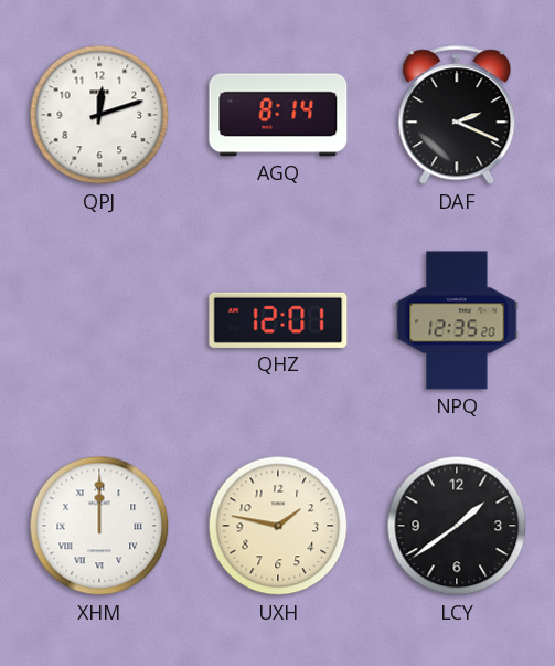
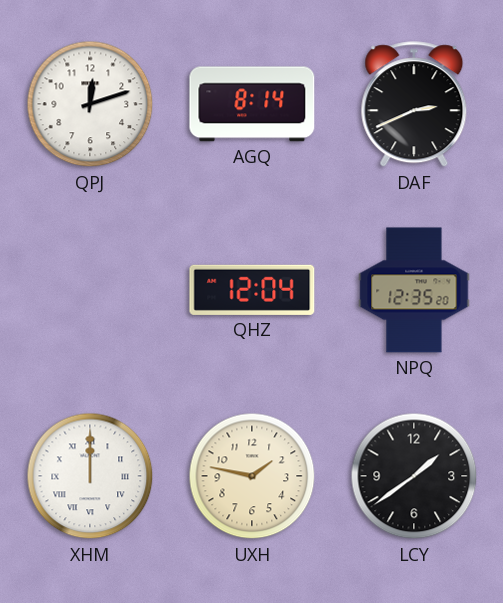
DAF: 2:19 -> 2:41
QHZ: 12:01 -> 12:04
